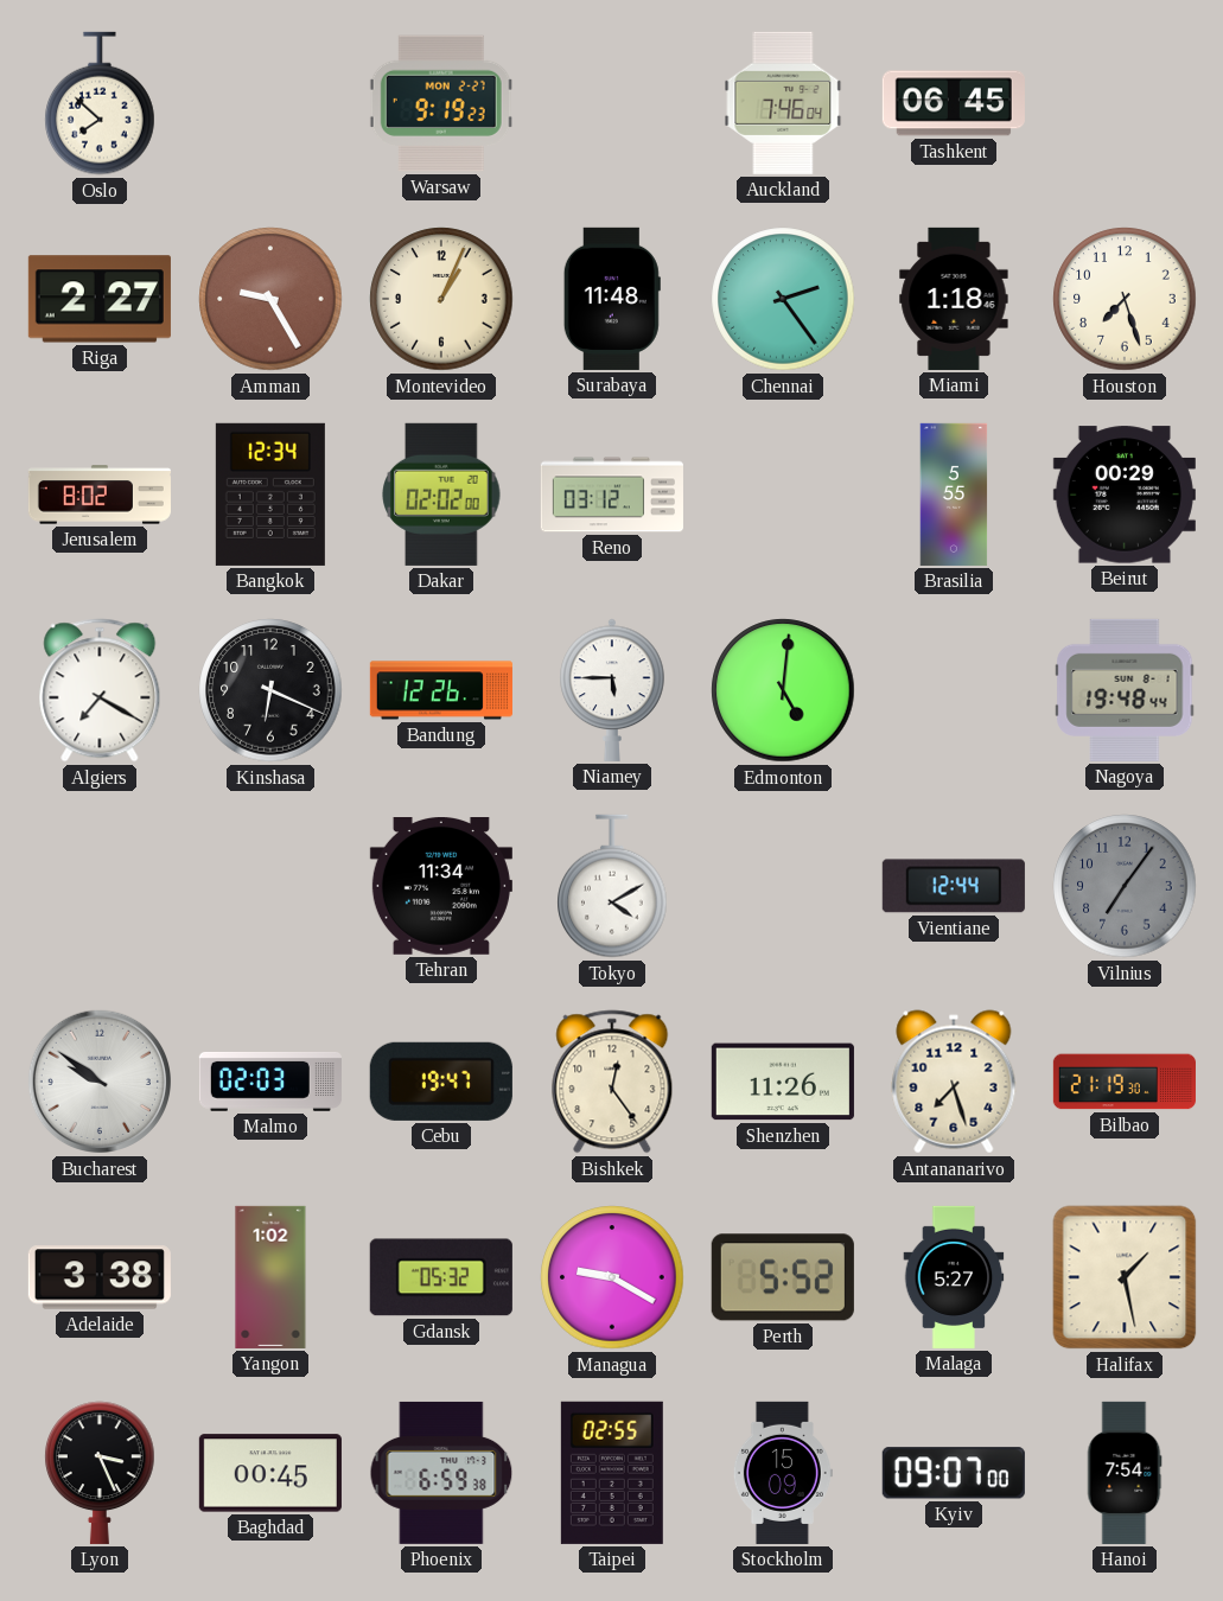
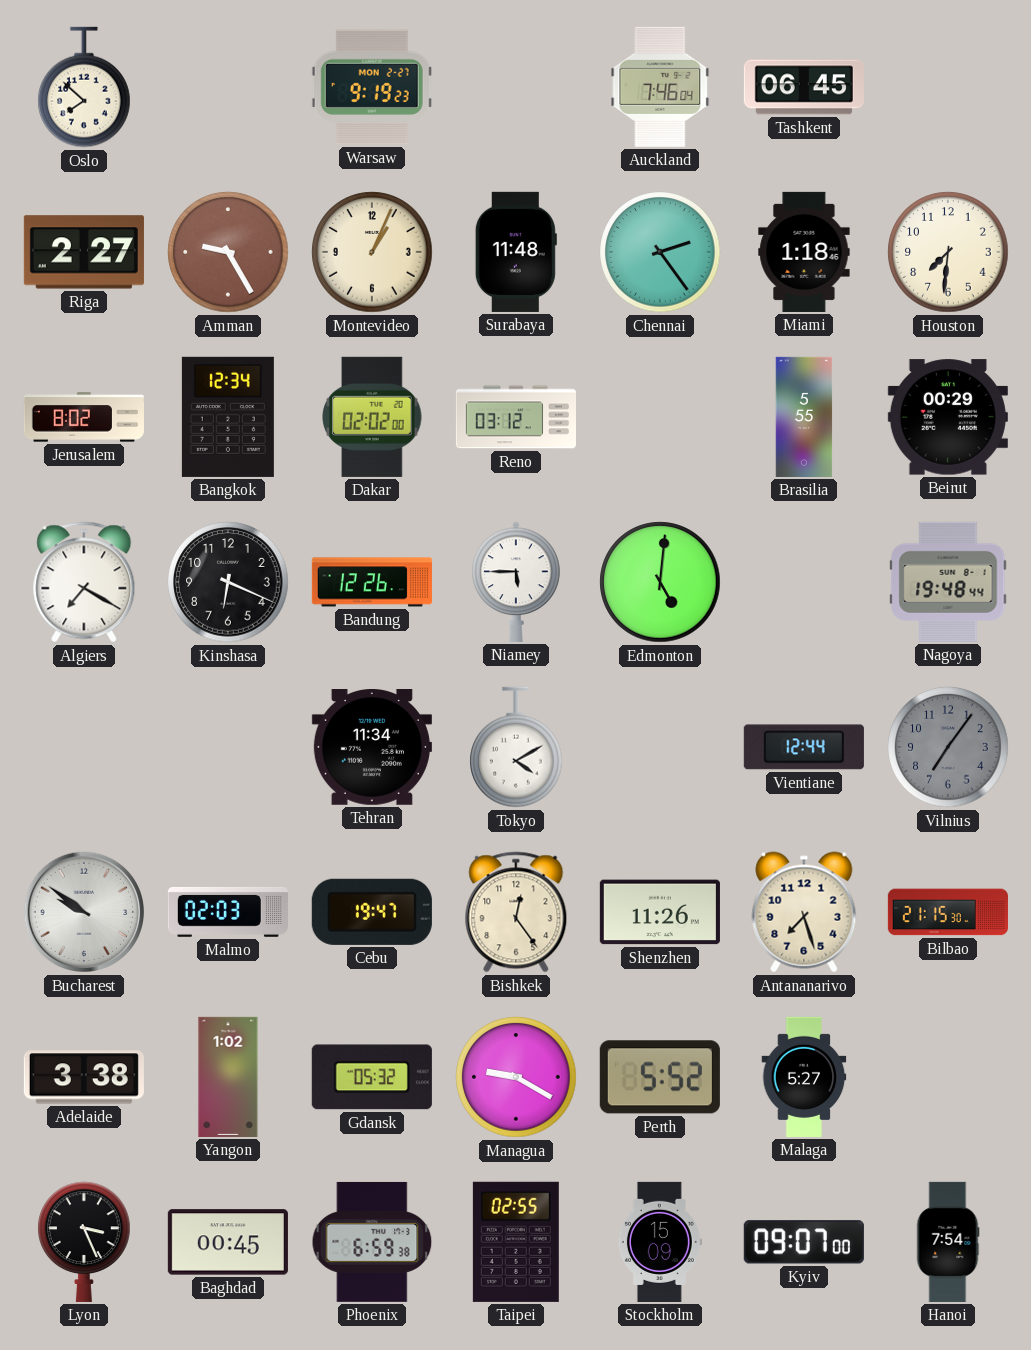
Houston: 7:27 -> 7:31
Bilbao: 21:19 -> 21:15
Halifax: 1:28 -> none
